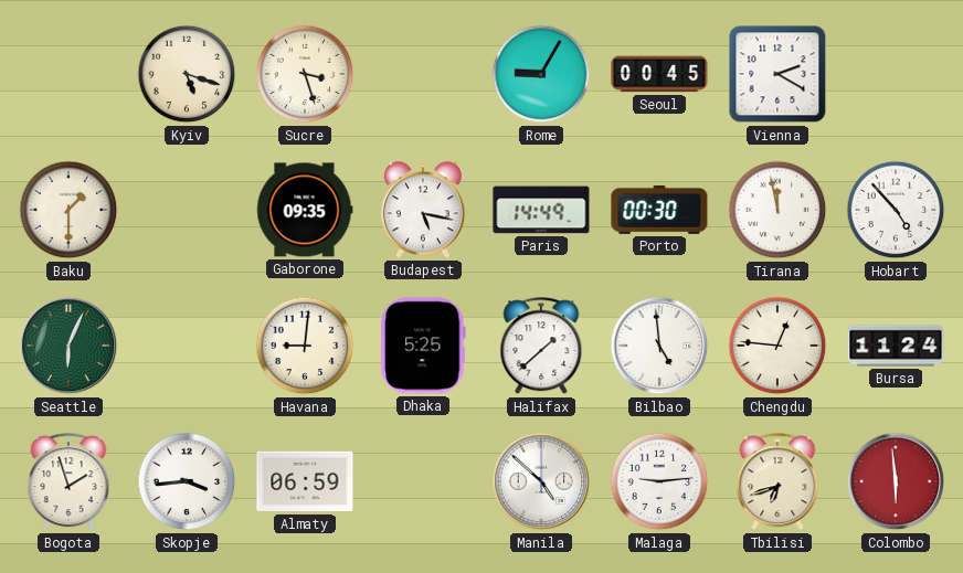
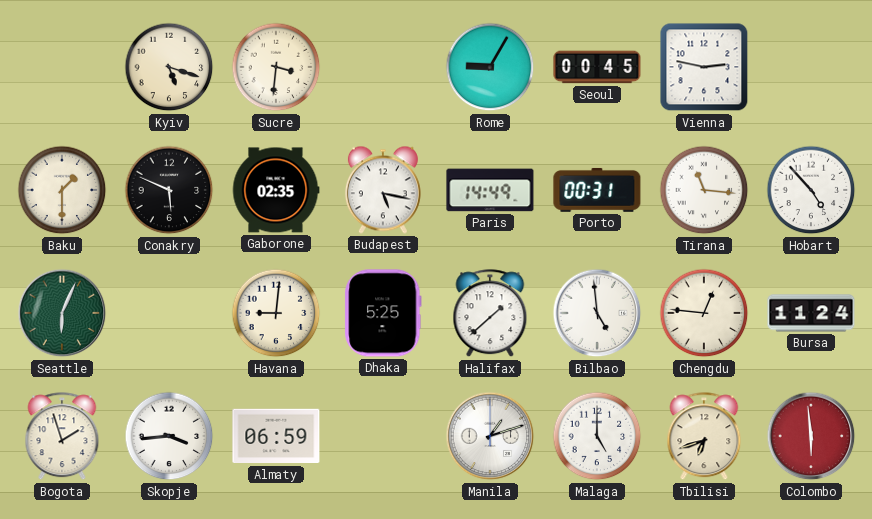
Sucre: 3:27 -> 3:31
Vienna: 2:20 -> 2:47
Conakry: none -> 5:49
Gaborone: 09:35 -> 02:35
Porto: 00:30 -> 00:31
Tirana: 11:58 -> 11:16
Manila: 4:52 -> 1:12
Malaga: 9:14 -> 5:00
